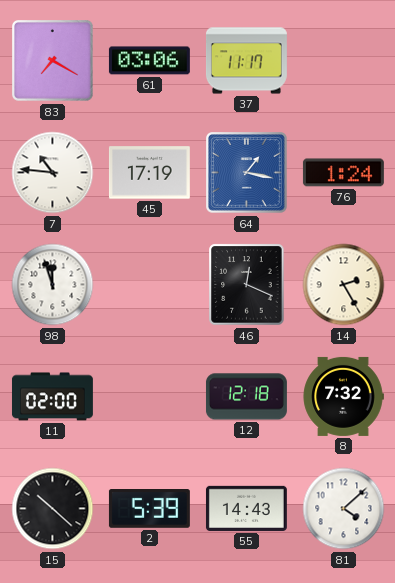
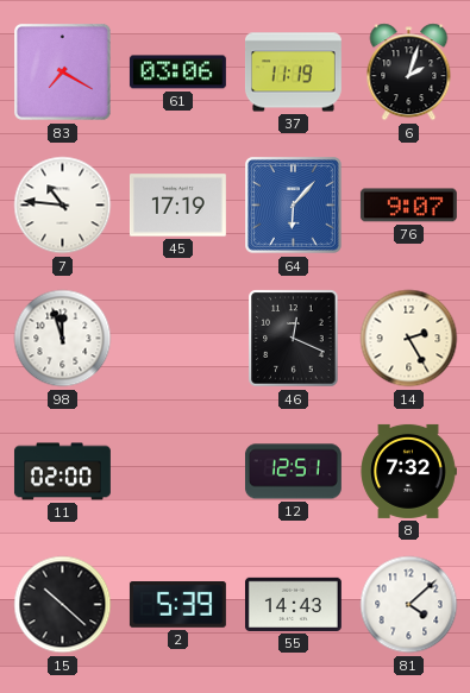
37: 11:17 -> 11:19
6: none -> 2:03
64: 1:17 -> 6:07
76: 1:24 -> 9:07
12: 12:18 -> 12:51
